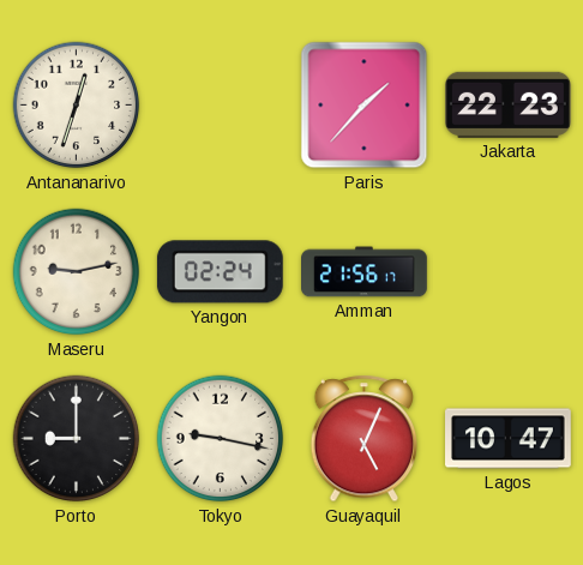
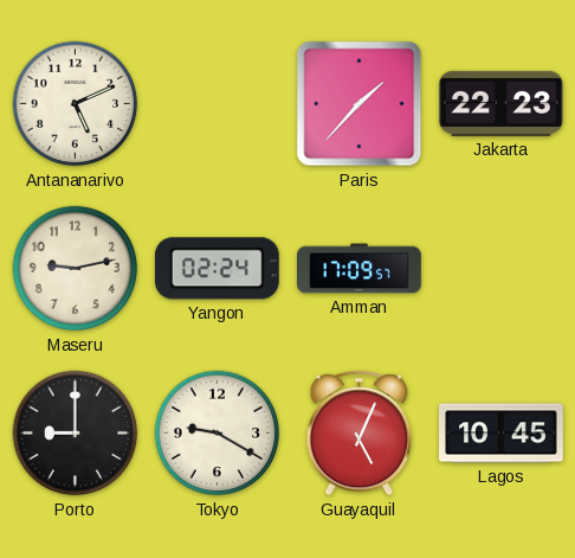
Antananarivo: 12:33 -> 5:11
Amman: 21:56 -> 17:09
Tokyo: 9:17 -> 9:20
Lagos: 10:47 -> 10:45
